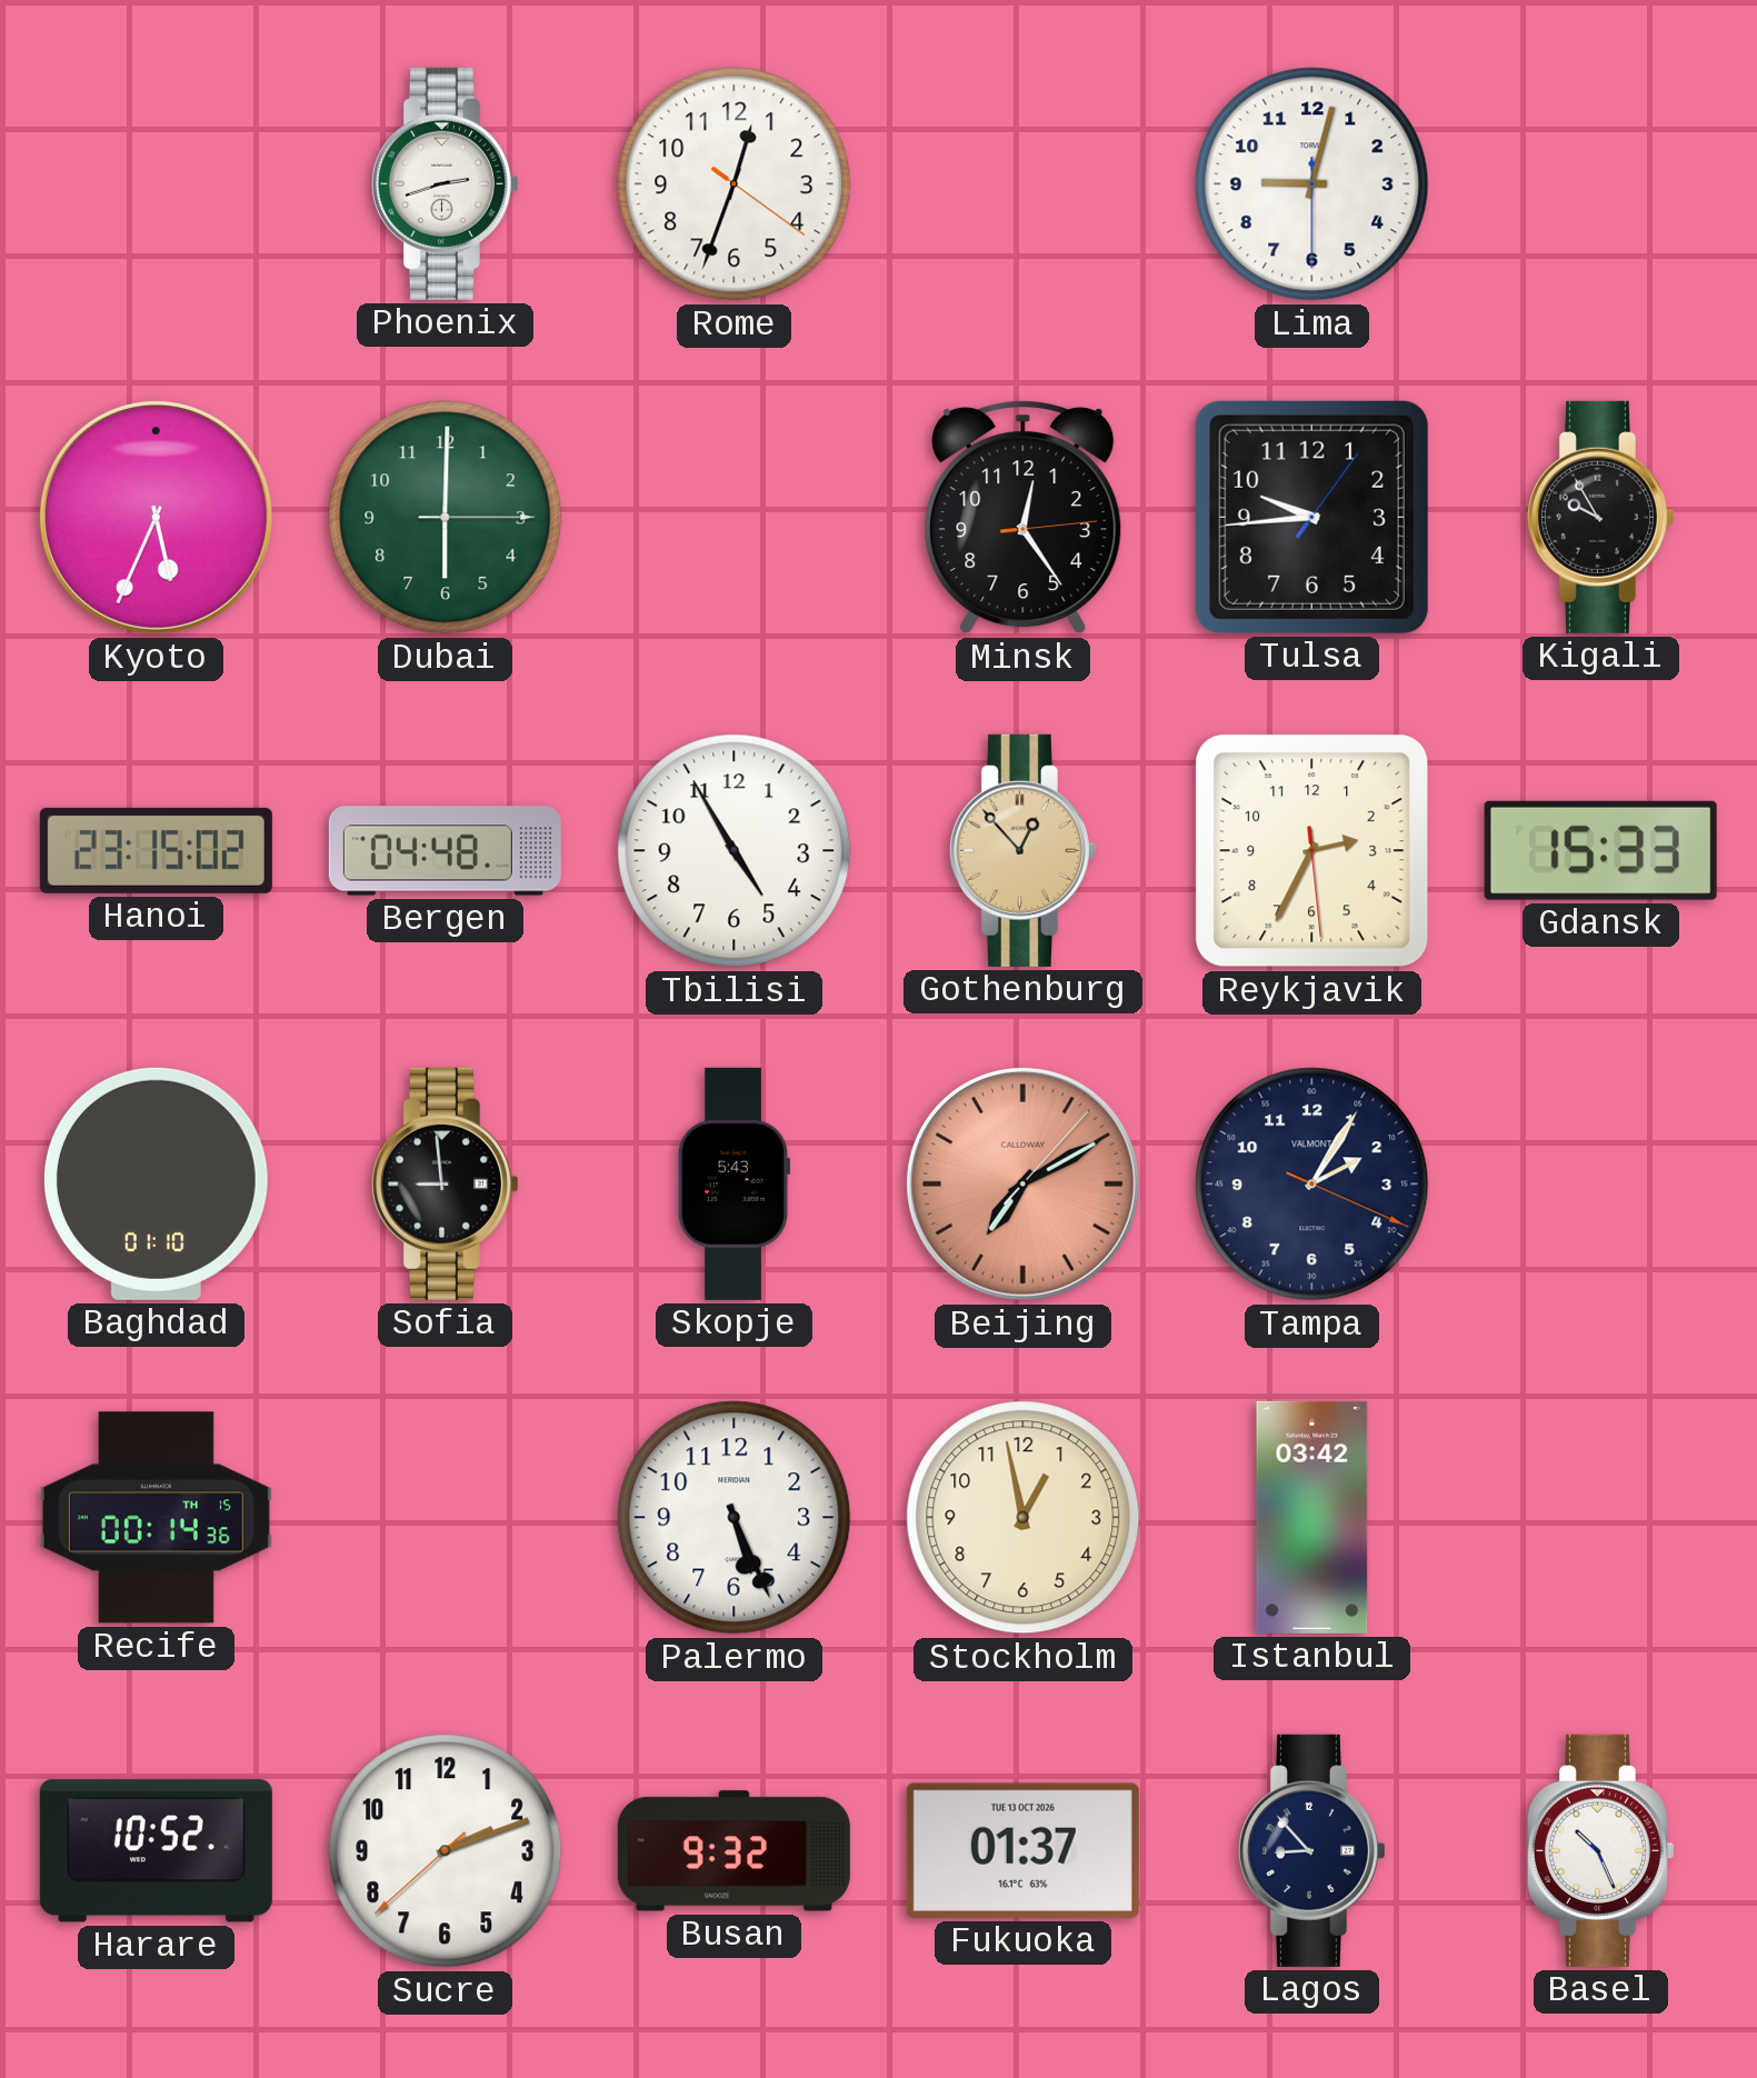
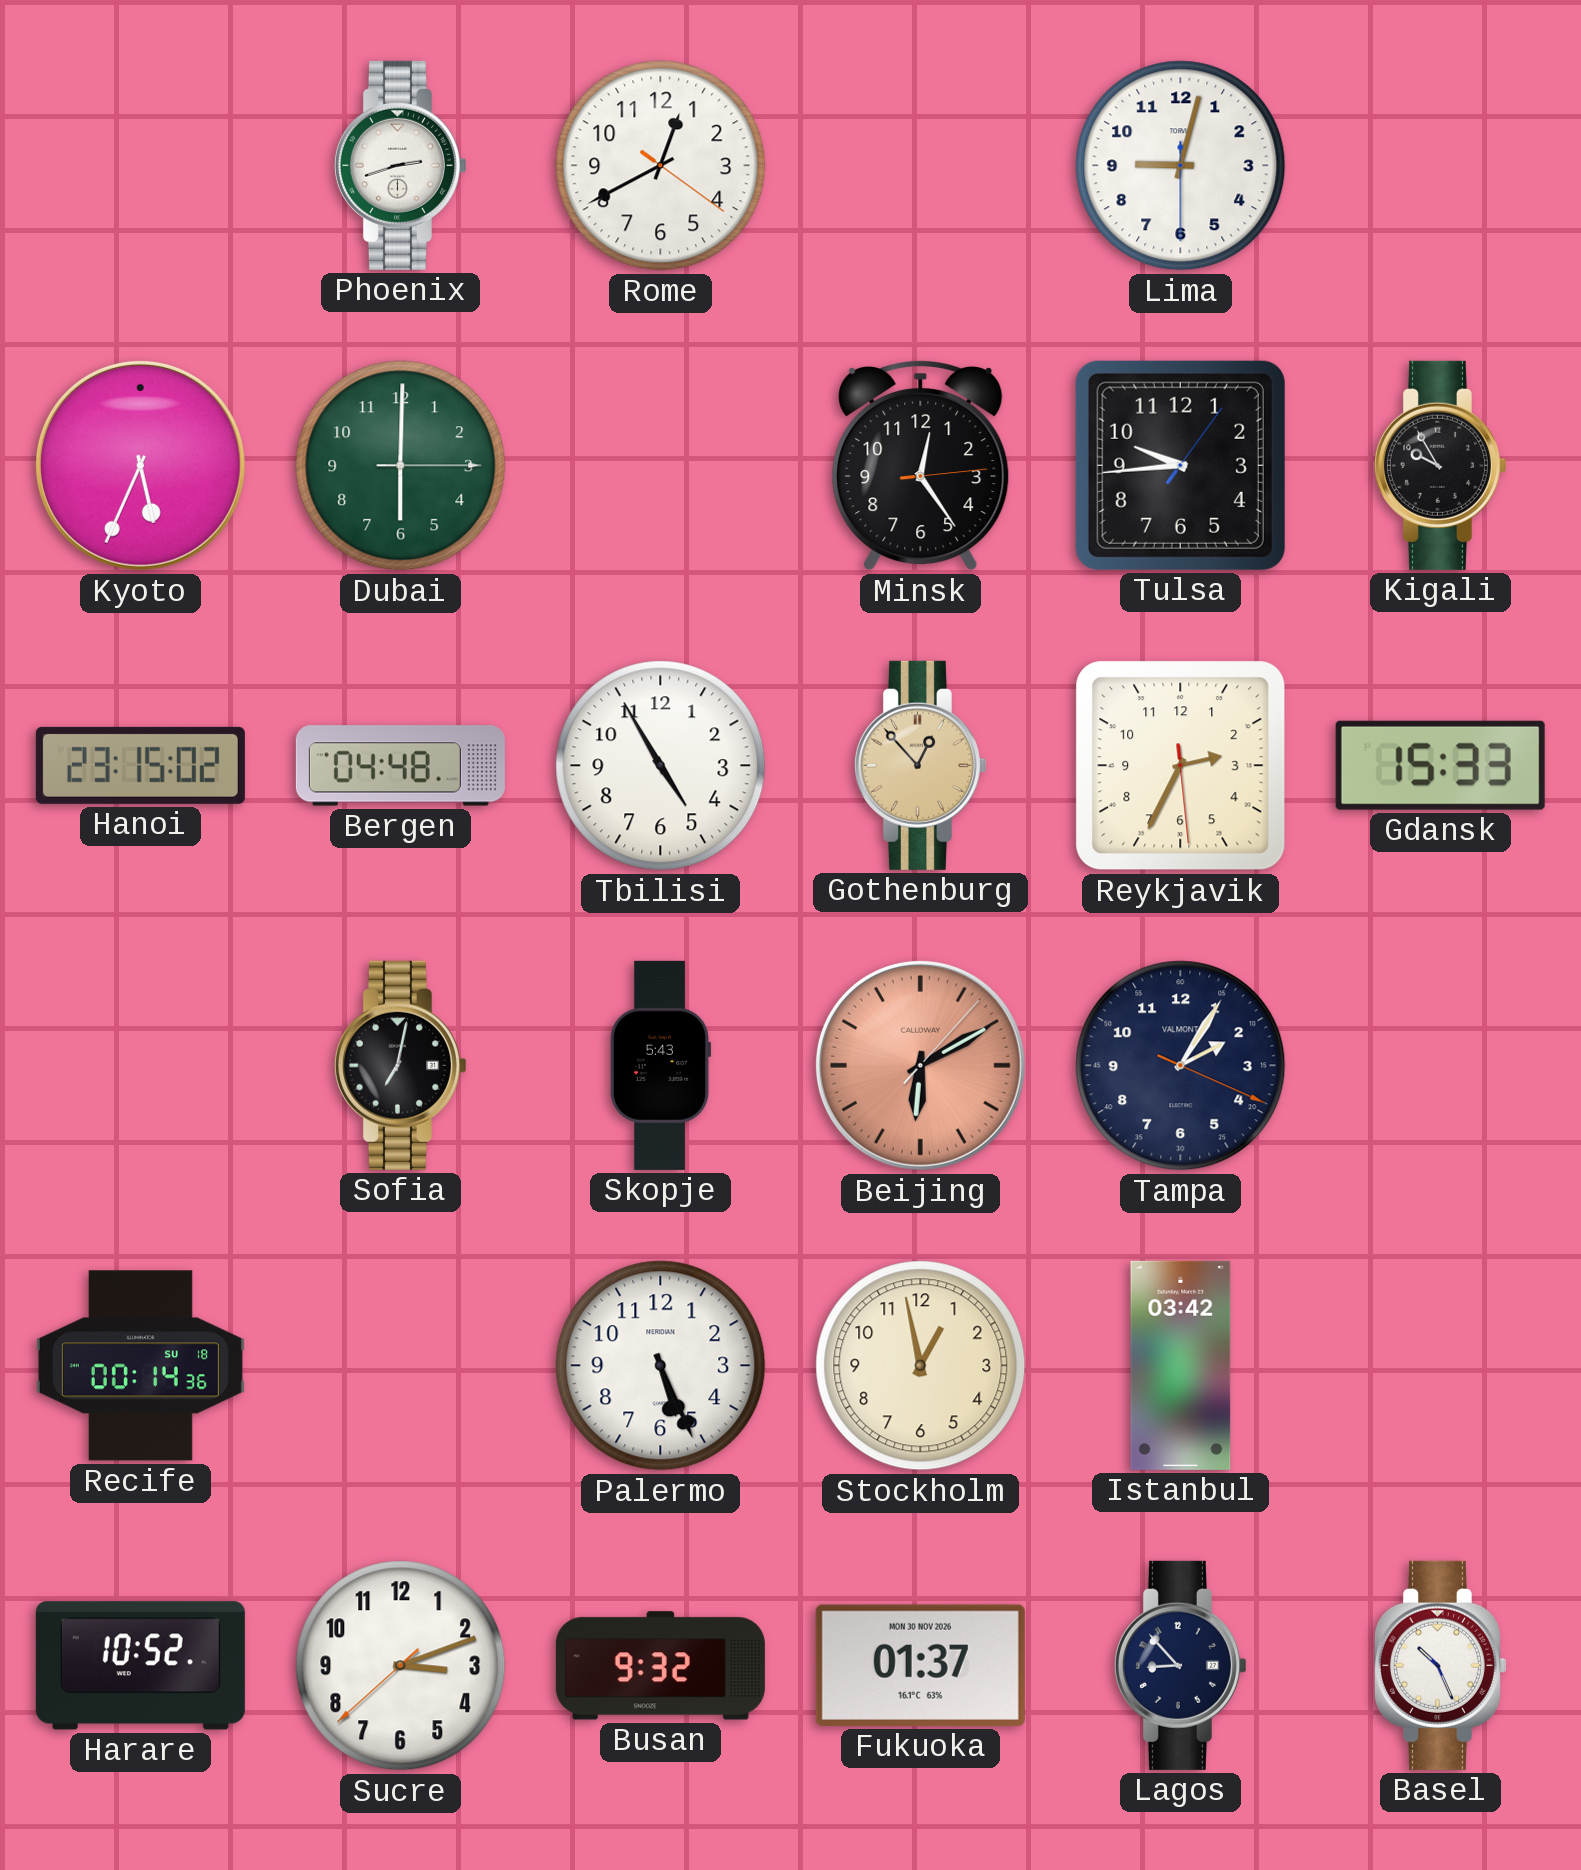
Rome: 12:33 -> 12:40
Baghdad: 01:10 -> none
Sofia: 8:59 -> 7:02
Beijing: 7:10 -> 6:10
Recife date: TH 15 -> SU 18
Sucre: 2:11 -> 3:11
Fukuoka date: TUE 13 OCT 2026 -> MON 30 NOV 2026
